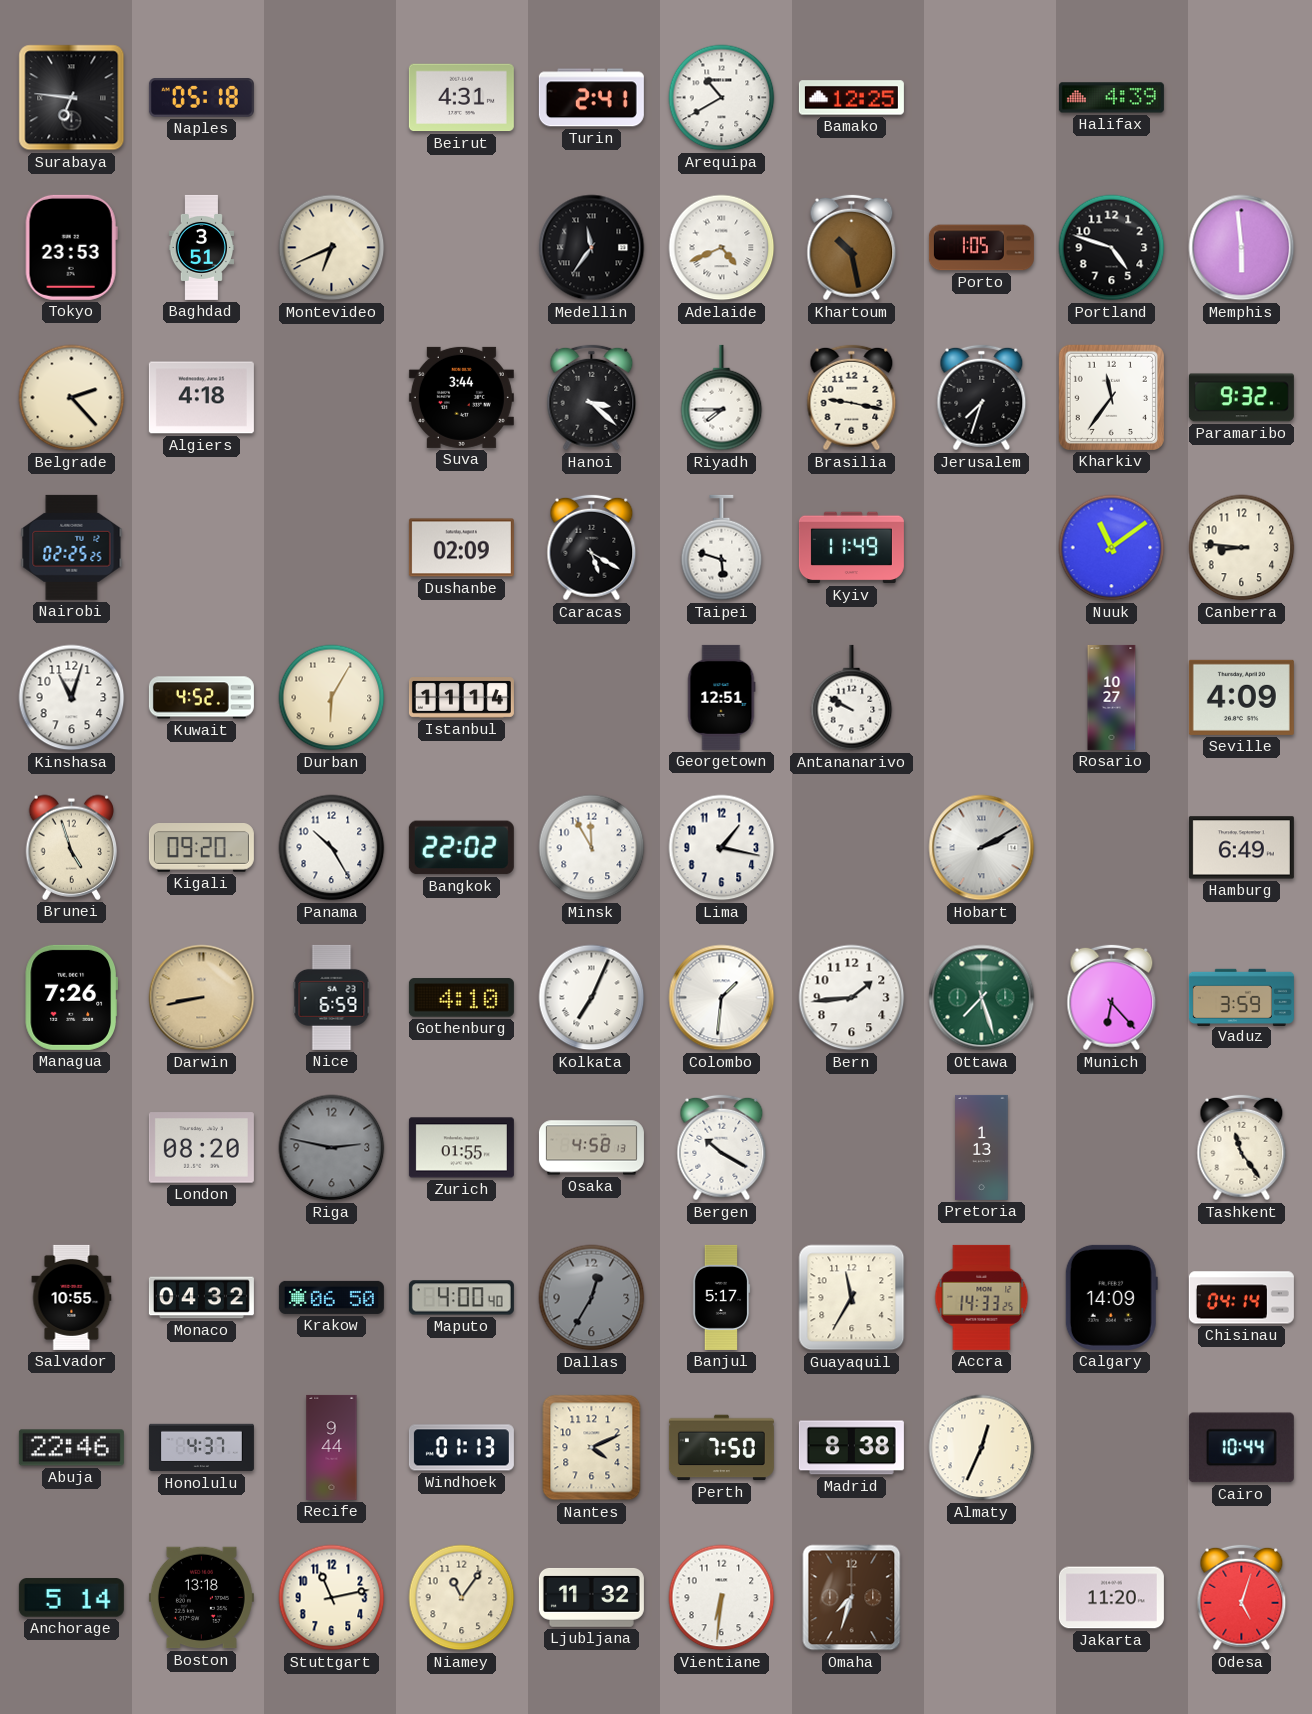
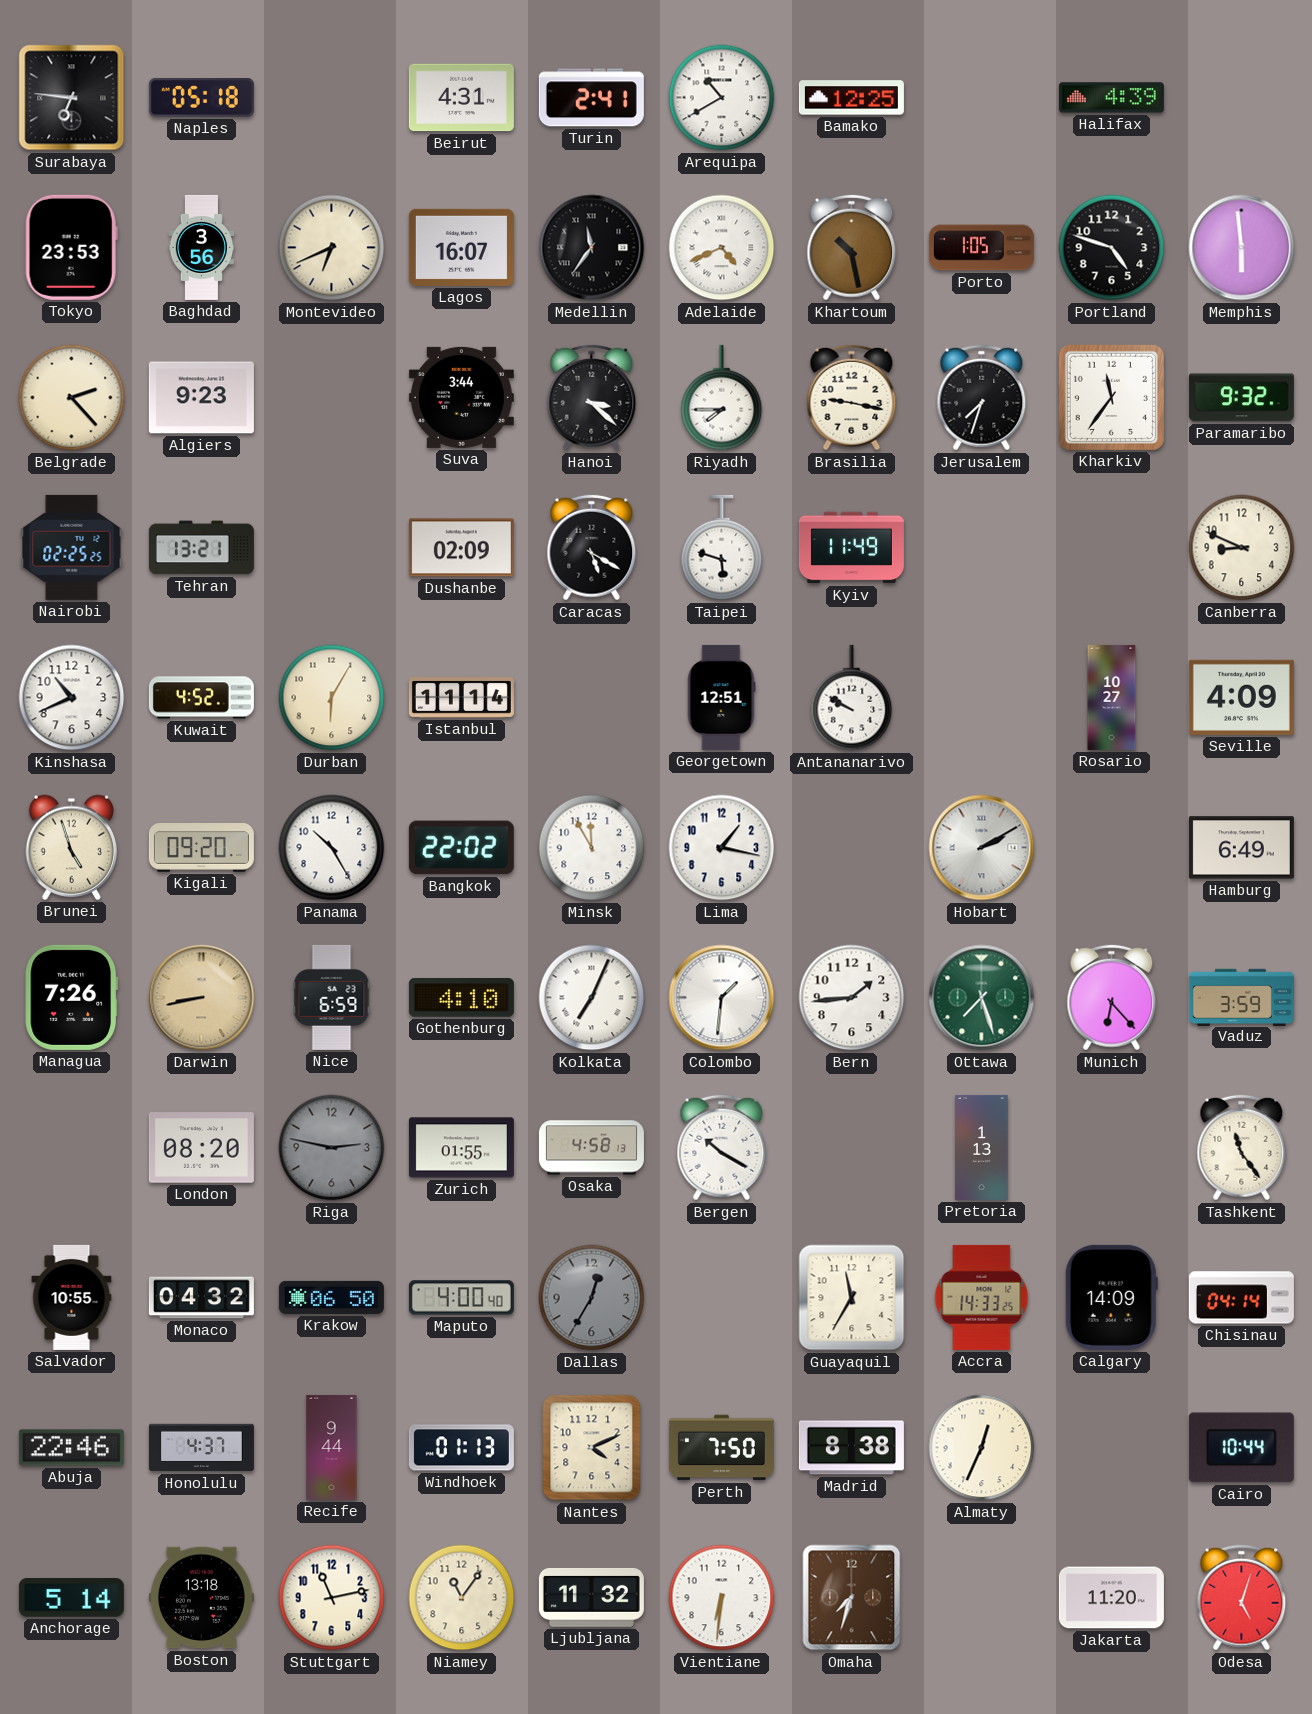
Baghdad: 3:51 -> 3:56
Lagos: none -> 16:07
Algiers: 4:18 -> 9:23
Tehran: none -> 13:21
Nuuk: 11:09 -> none
Canberra: 8:46 -> 8:49
Kinshasa: 11:03 -> 10:41
Banjul: 5:17 -> none
